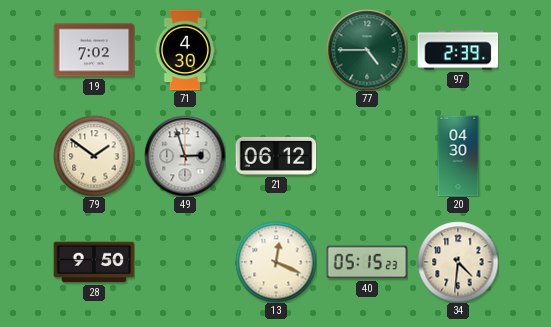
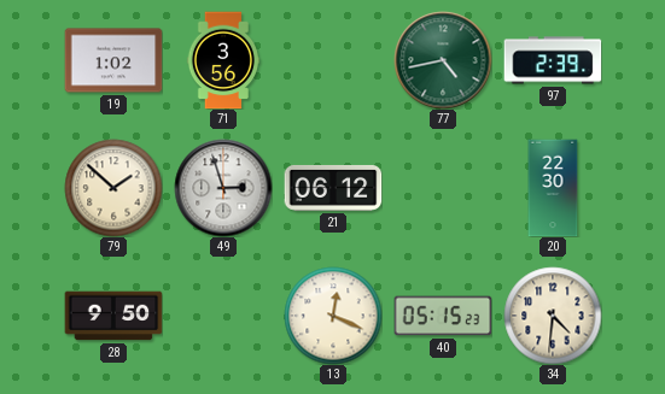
19: 7:02 -> 1:02
71: 4:30 -> 3:56
77: 4:45 -> 4:43
79: 1:51 -> 1:52
20: 04:30 -> 22:30
